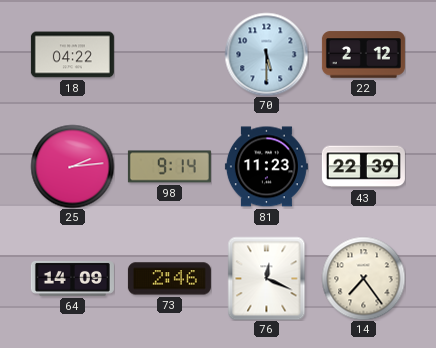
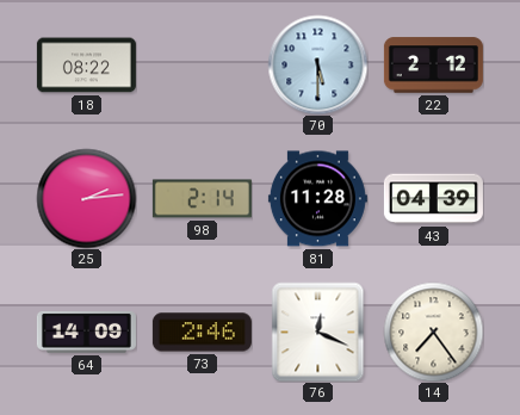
18: 04:22 -> 08:22
98: 9:14 -> 2:14
81: 11:23 -> 11:28
43: 22:39 -> 04:39
